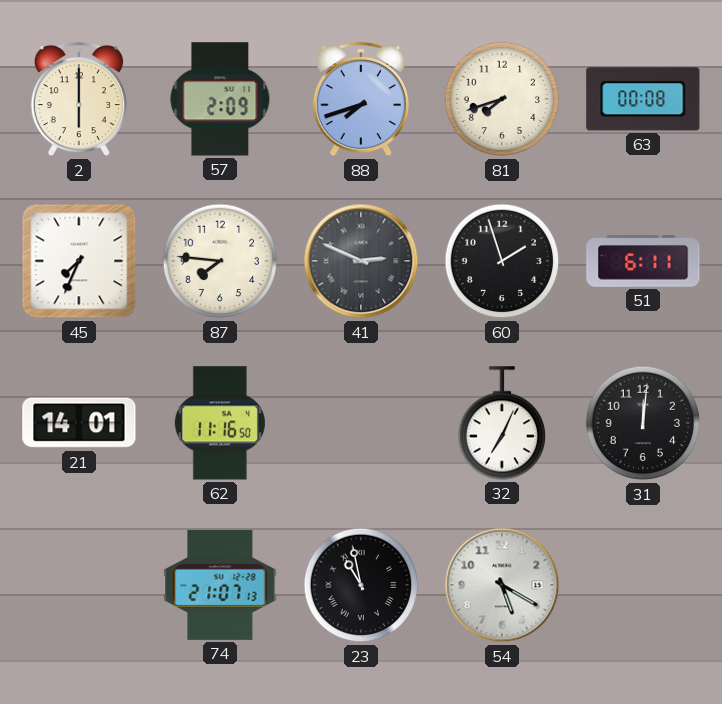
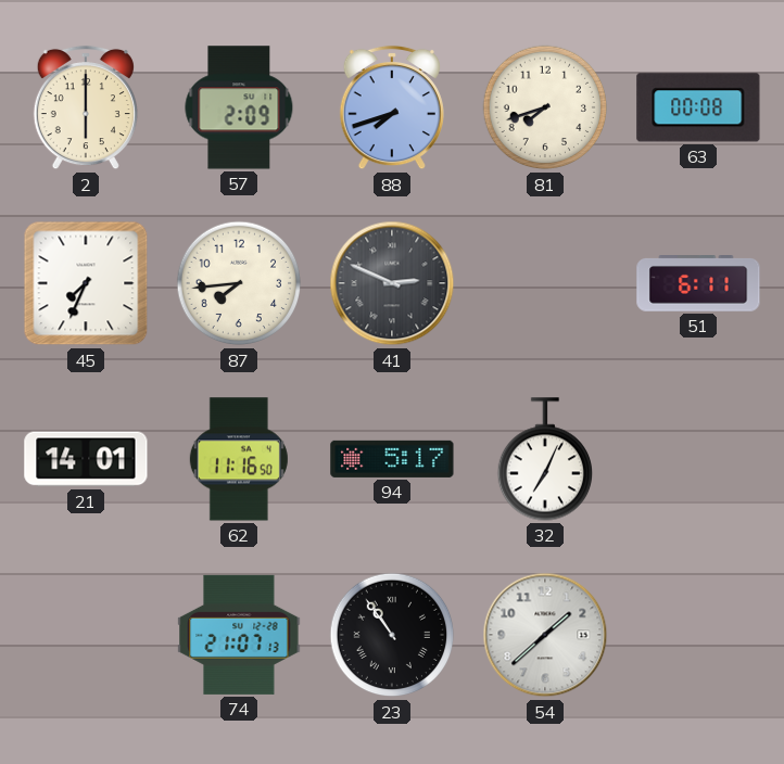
87: 7:46 -> 7:44
60: 1:57 -> none
94: none -> 5:17
31: 12:01 -> none
23: 10:58 -> 10:54
54: 5:20 -> 1:38
